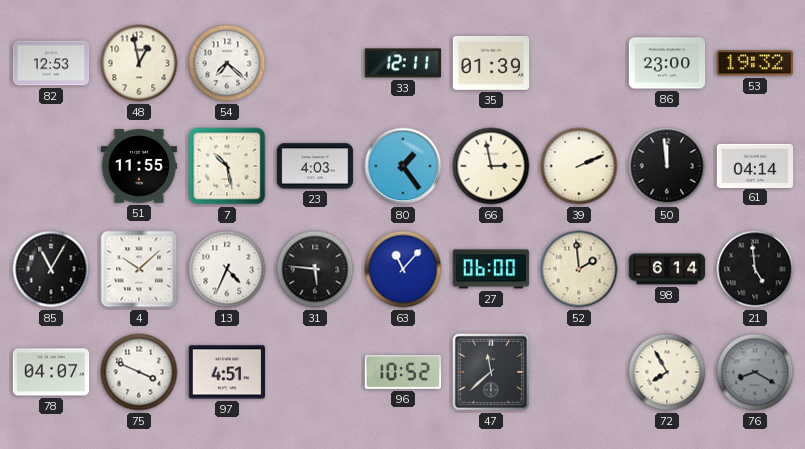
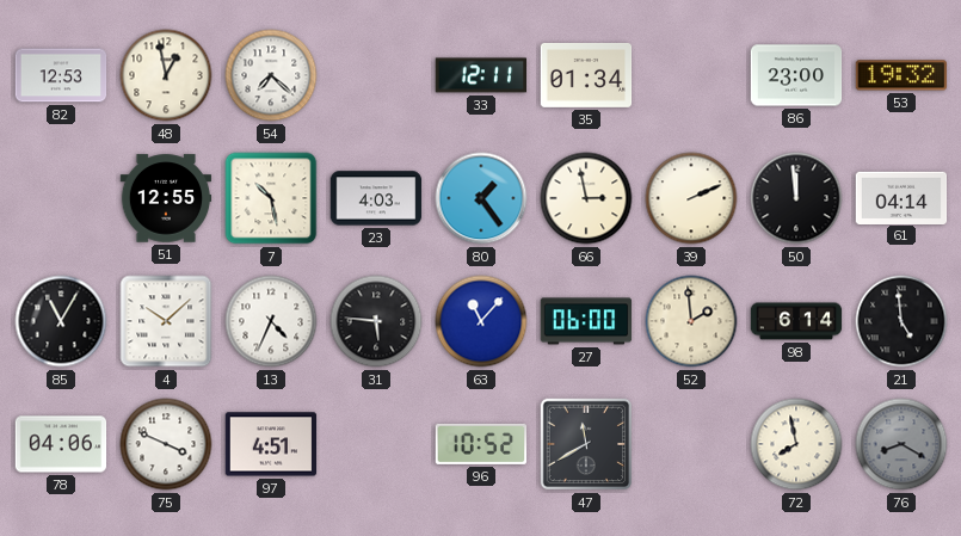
35: 01:39 -> 01:34
51: 11:55 -> 12:55
78: 04:07 -> 04:06
47: 11:38 -> 11:40
72: 7:55 -> 7:58
